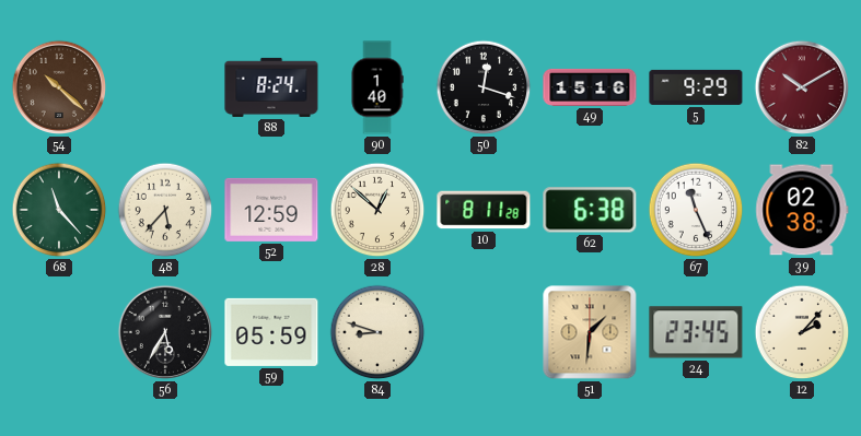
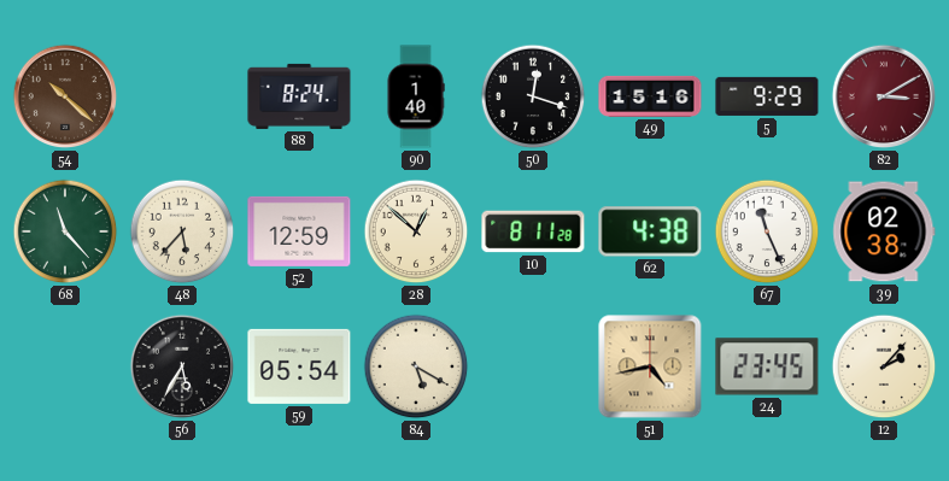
82: 10:10 -> 3:10
62: 6:38 -> 4:38
59: 05:59 -> 05:54
84: 8:48 -> 5:20
51: 1:31 -> 4:43
